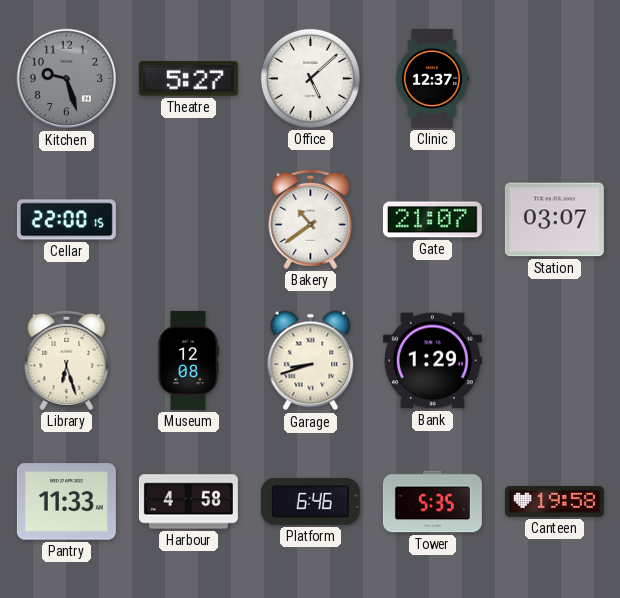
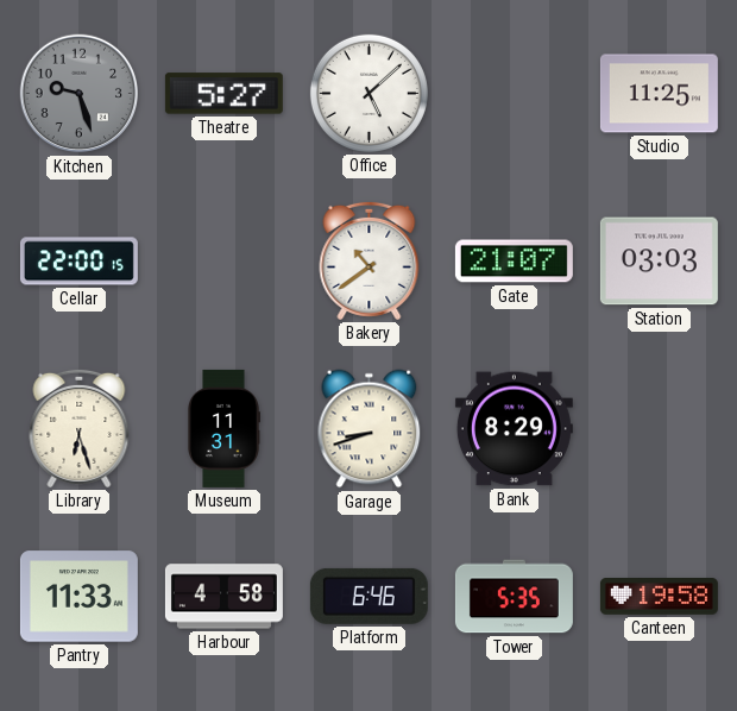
Clinic: 12:37 -> none
Studio: none -> 11:25
Station: 03:07 -> 03:03
Museum: 12:08 -> 11:31
Bank: 1:29 -> 8:29
